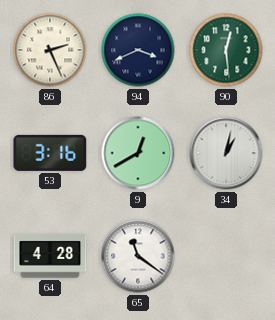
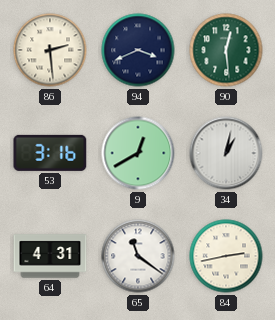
86: 2:26 -> 2:29
64: 4:28 -> 4:31
84: none -> 2:43
